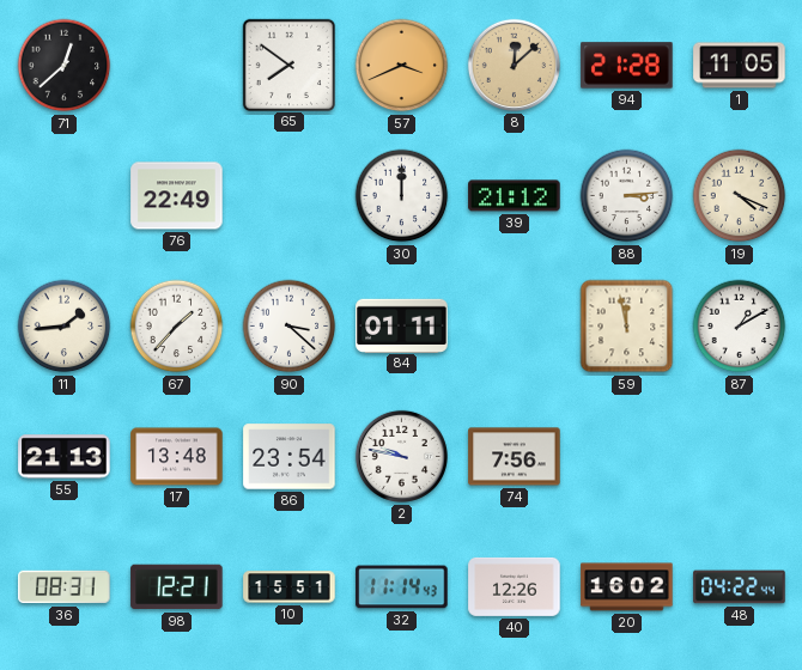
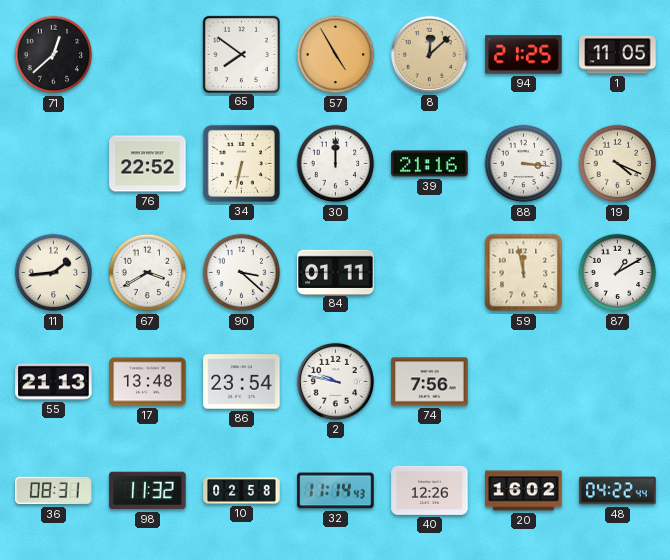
57: 3:41 -> 4:55
94: 21:28 -> 21:25
76: 22:49 -> 22:52
34: none -> 6:32
39: 21:12 -> 21:16
88: 3:14 -> 3:16
67: 1:37 -> 3:40
98: 12:21 -> 11:32
10: 15:51 -> 02:58
